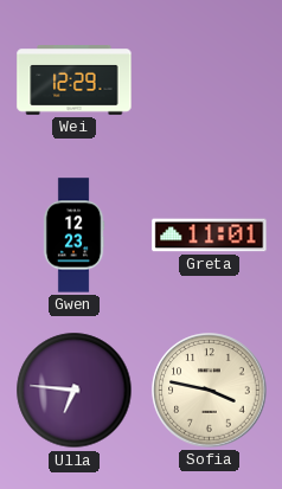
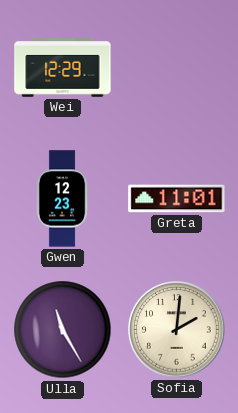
Ulla: 6:46 -> 11:25
Sofia: 3:47 -> 2:01
